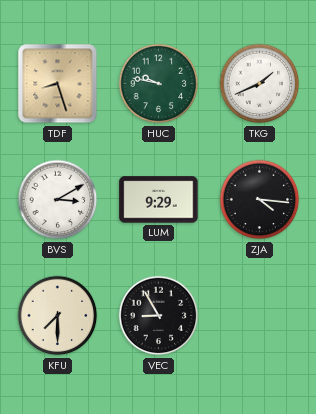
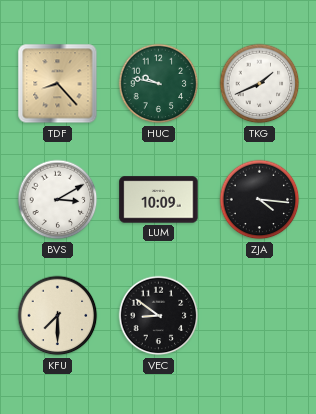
TDF: 8:27 -> 8:23
LUM: 9:29 -> 10:09
VEC: 8:55 -> 8:51
